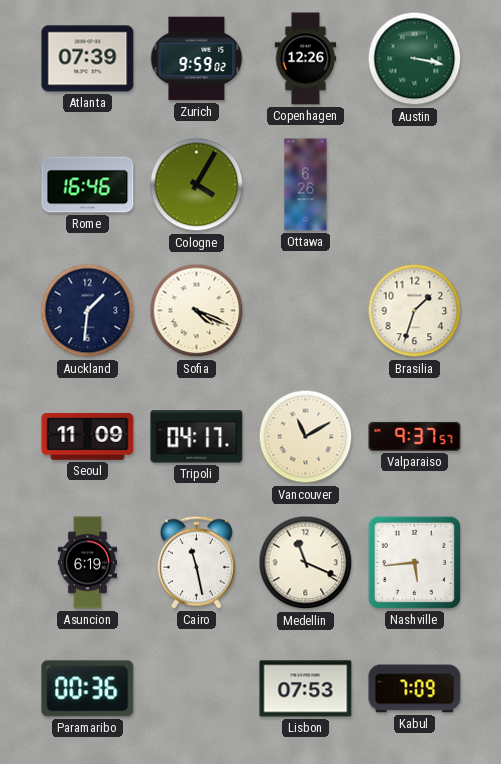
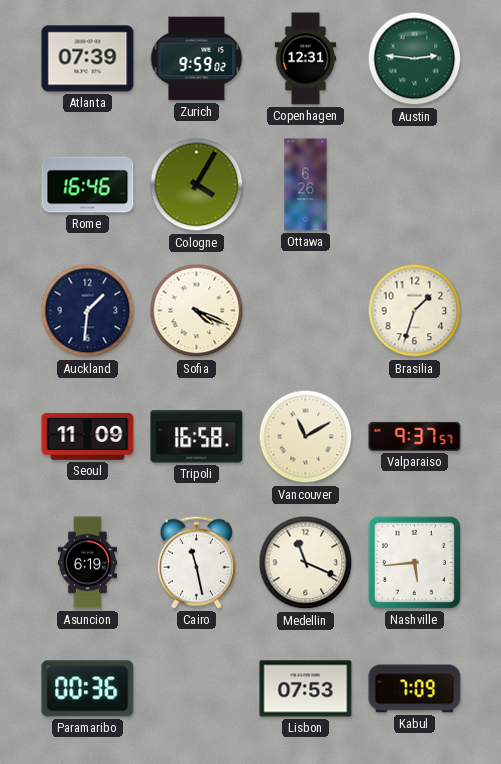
Copenhagen: 12:26 -> 12:31
Austin: 3:17 -> 2:46
Tripoli: 04:17 -> 16:58
